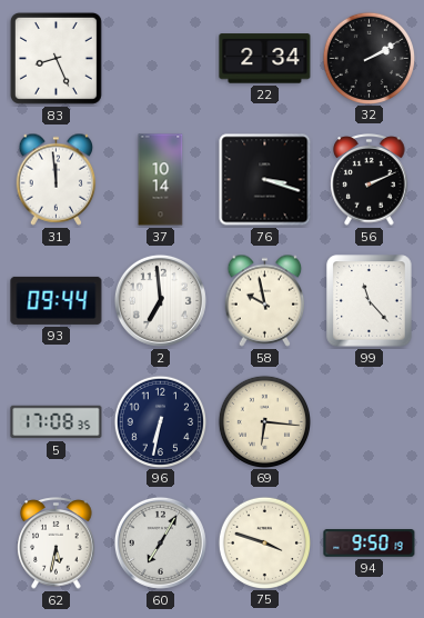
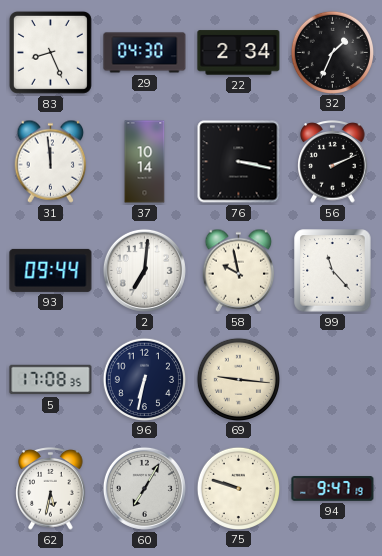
29: none -> 04:30
32: 2:10 -> 1:34
76: 3:18 -> 3:17
2: 6:59 -> 7:01
69: 6:16 -> 9:16
75: 3:48 -> 9:48
94: 9:50 -> 9:47
